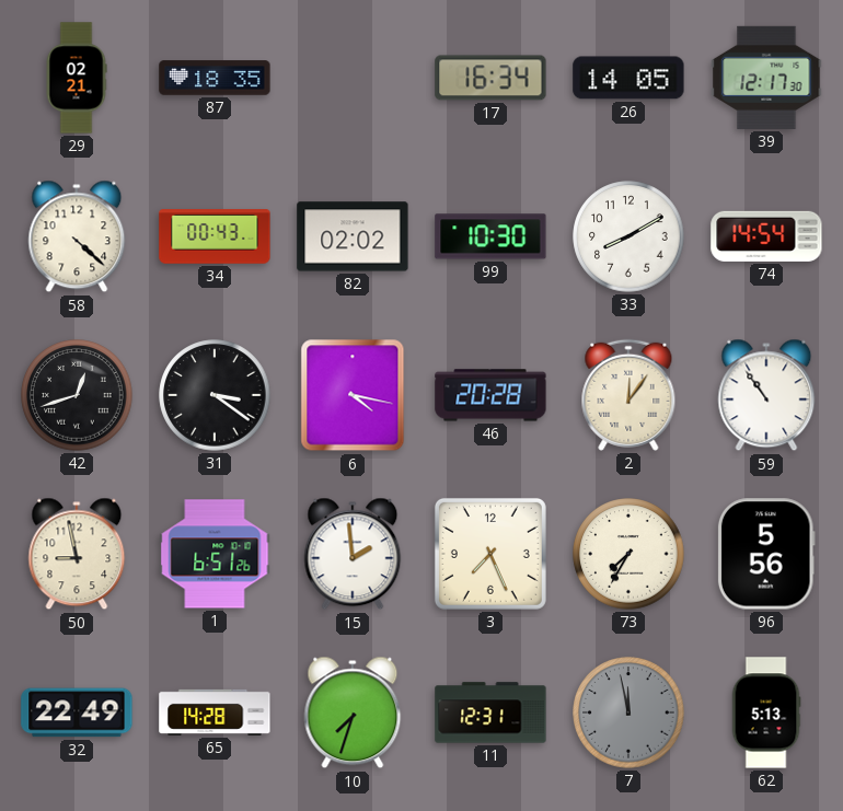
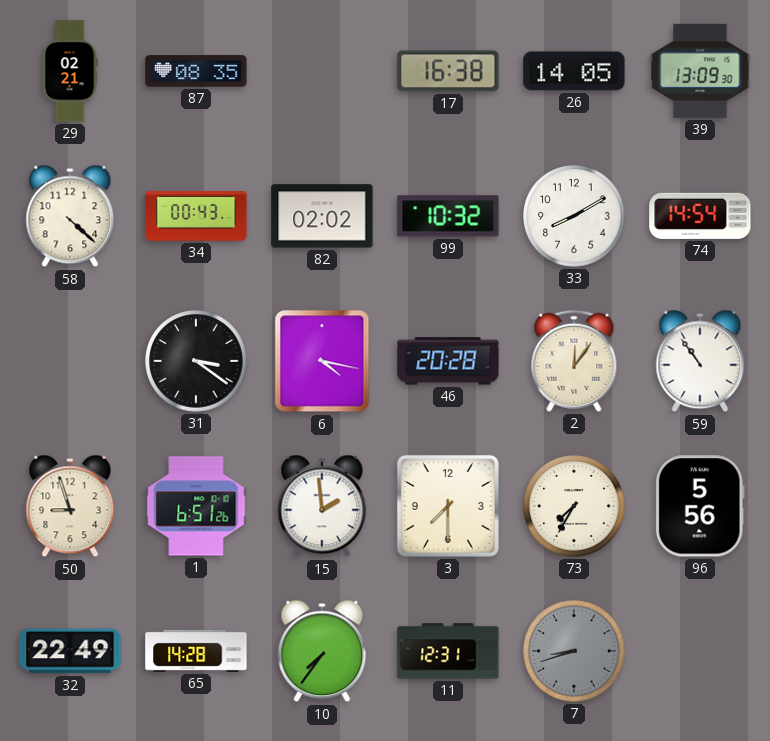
87: 18:35 -> 08:35
17: 16:34 -> 16:38
39: 12:17 -> 13:09
99: 10:30 -> 10:32
42: 12:42 -> none
50: 8:58 -> 8:57
3: 7:26 -> 7:30
10: 7:33 -> 7:36
7: 11:58 -> 8:42
62: 5:13 -> none
